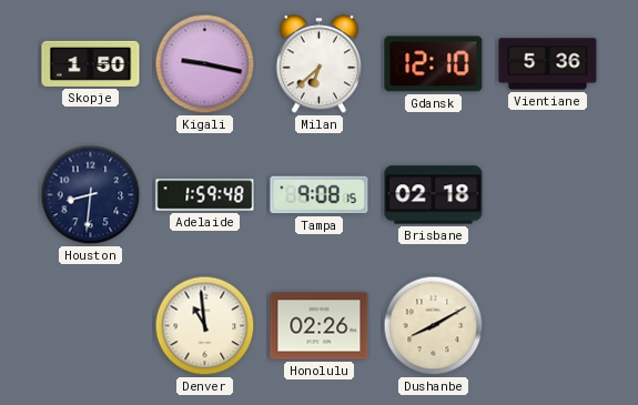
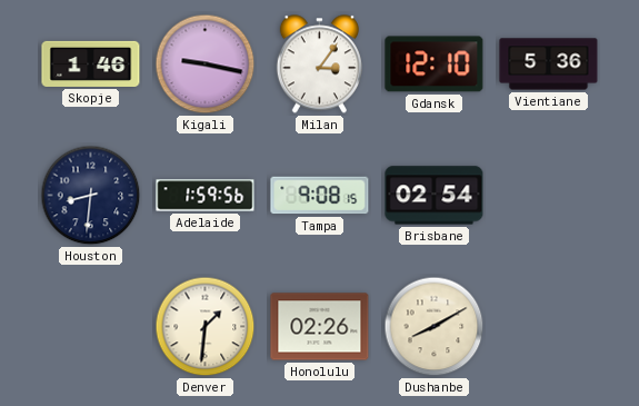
Skopje: 1:50 -> 1:46
Milan: 6:38 -> 3:06
Adelaide: 1:59:48 -> 1:59:56
Brisbane: 02:18 -> 02:54
Denver: 10:59 -> 1:31
